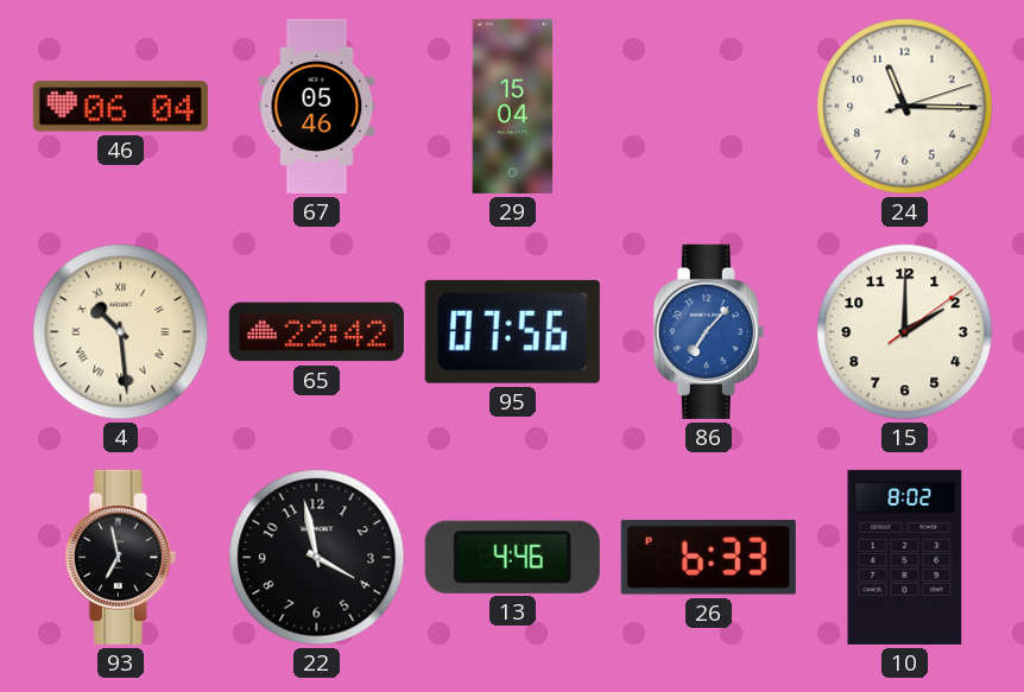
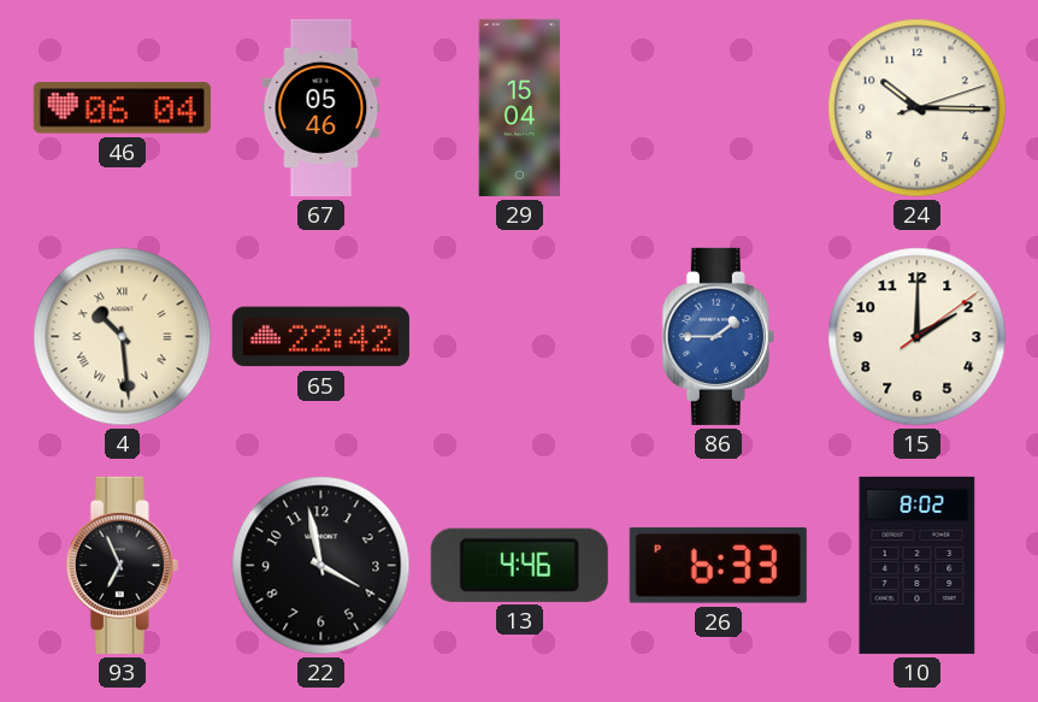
24: 11:15 -> 10:15
95: 07:56 -> none
86: 7:07 -> 1:45
93: 6:58 -> 6:56
